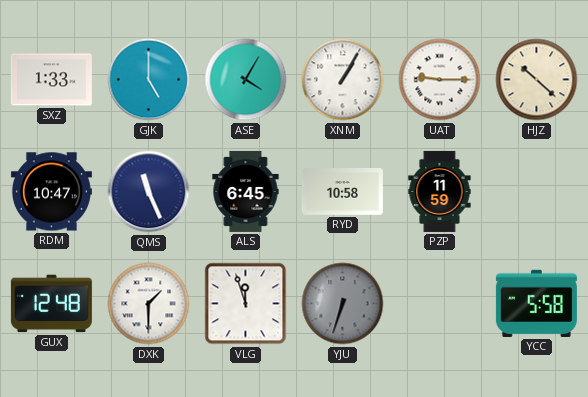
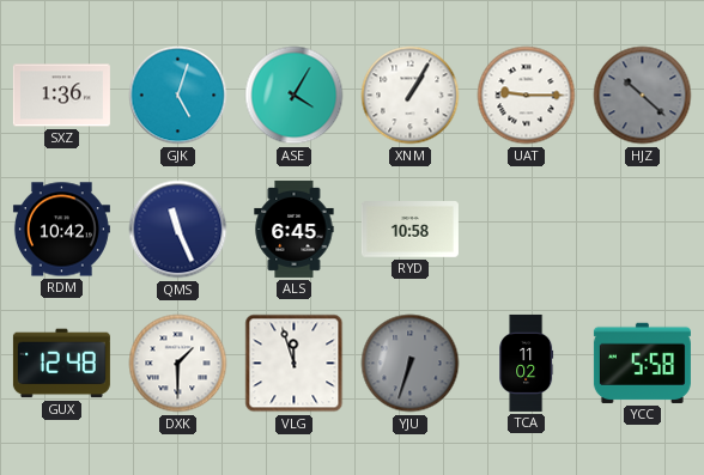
SXZ: 1:33 -> 1:36
GJK: 5:00 -> 5:03
HJZ dial: cream -> grey
RDM: 10:47 -> 10:42
PZP: 11:59 -> none
TCA: none -> 11:02
